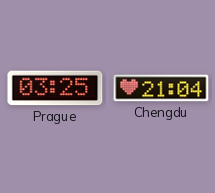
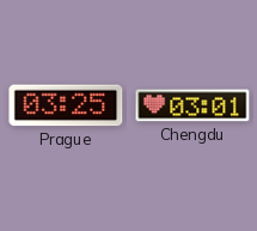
Chengdu: 21:04 -> 03:01
